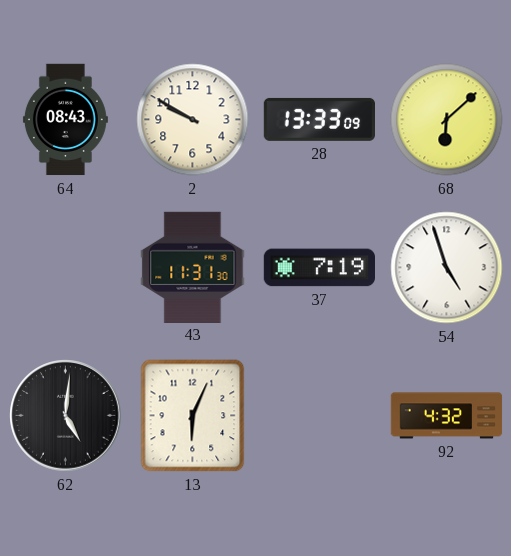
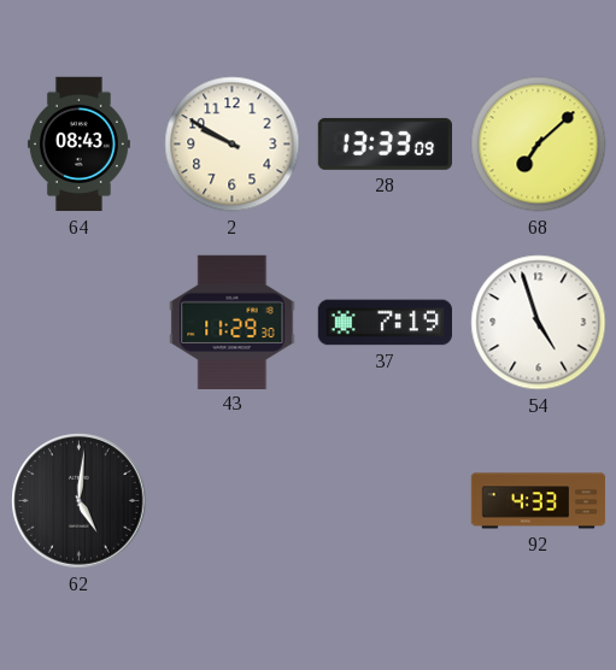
68: 6:08 -> 7:08
43: 11:31 -> 11:29
13: 6:04 -> none
92: 4:32 -> 4:33
